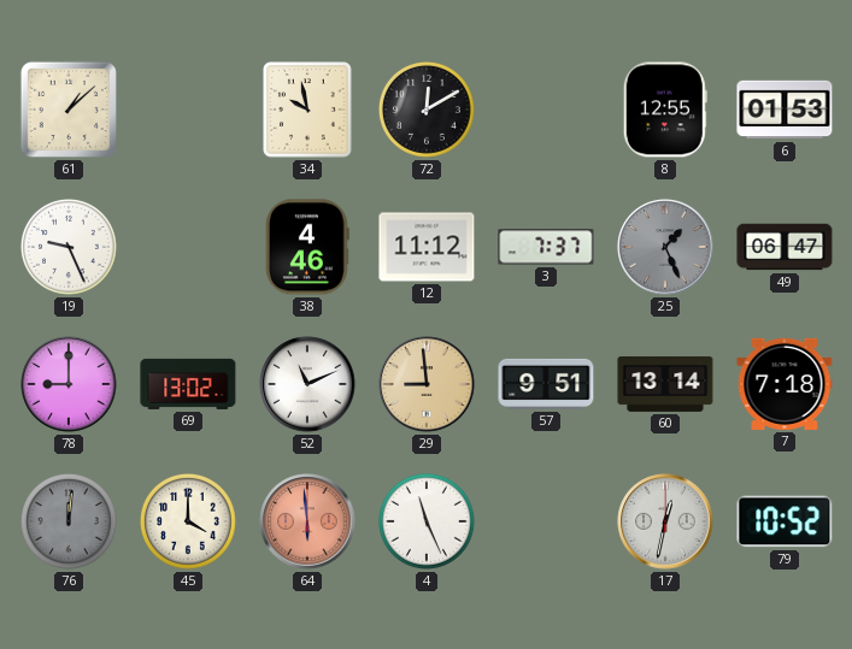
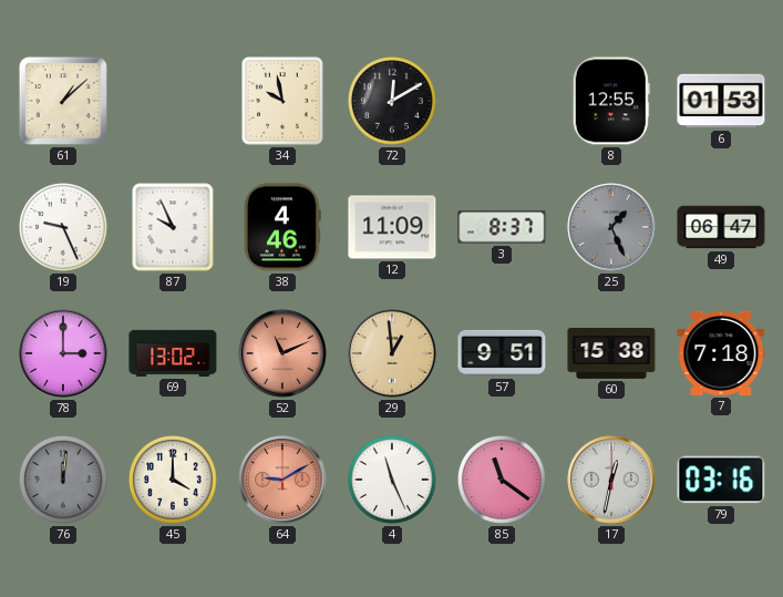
87: none -> 9:56
12: 11:12 -> 11:09
3: 7:37 -> 8:37
78: 9:00 -> 3:00
52 dial: white -> salmon
29: 8:59 -> 12:59
60: 13:14 -> 15:38
64: 5:59 -> 9:10
85: none -> 11:21
79: 10:52 -> 03:16
